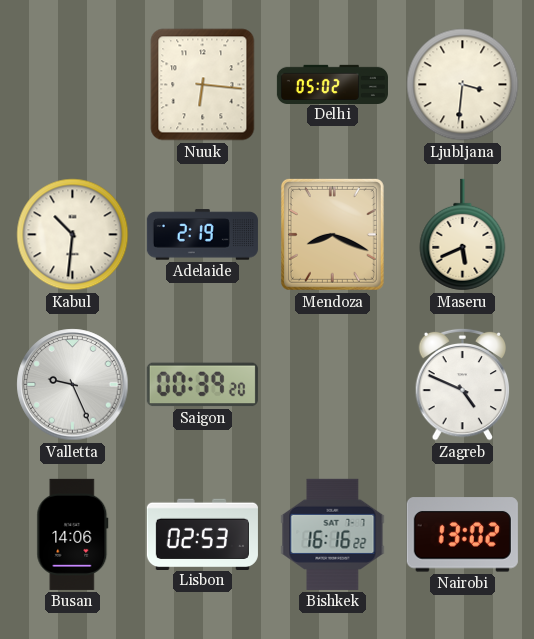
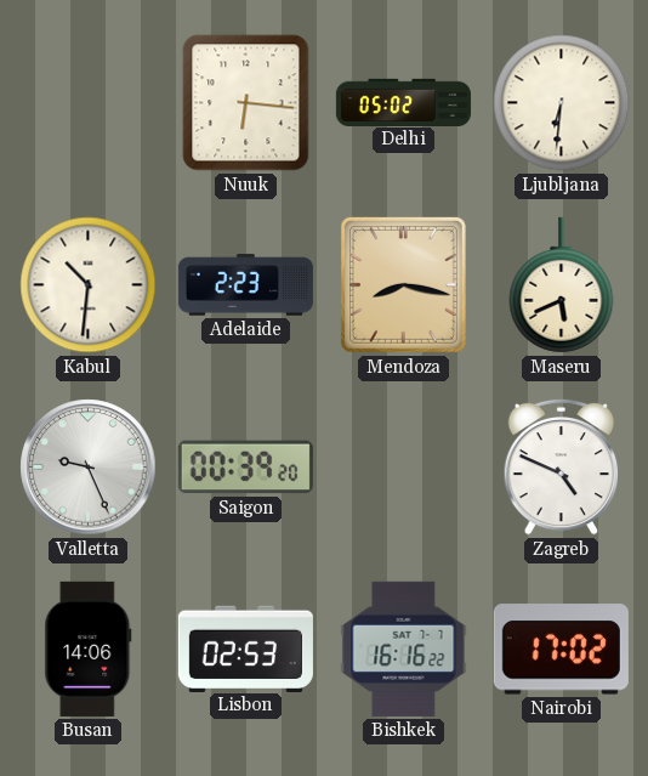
Ljubljana: 3:31 -> 6:31
Adelaide: 2:19 -> 2:23
Mendoza: 8:19 -> 8:17
Nairobi: 13:02 -> 17:02
